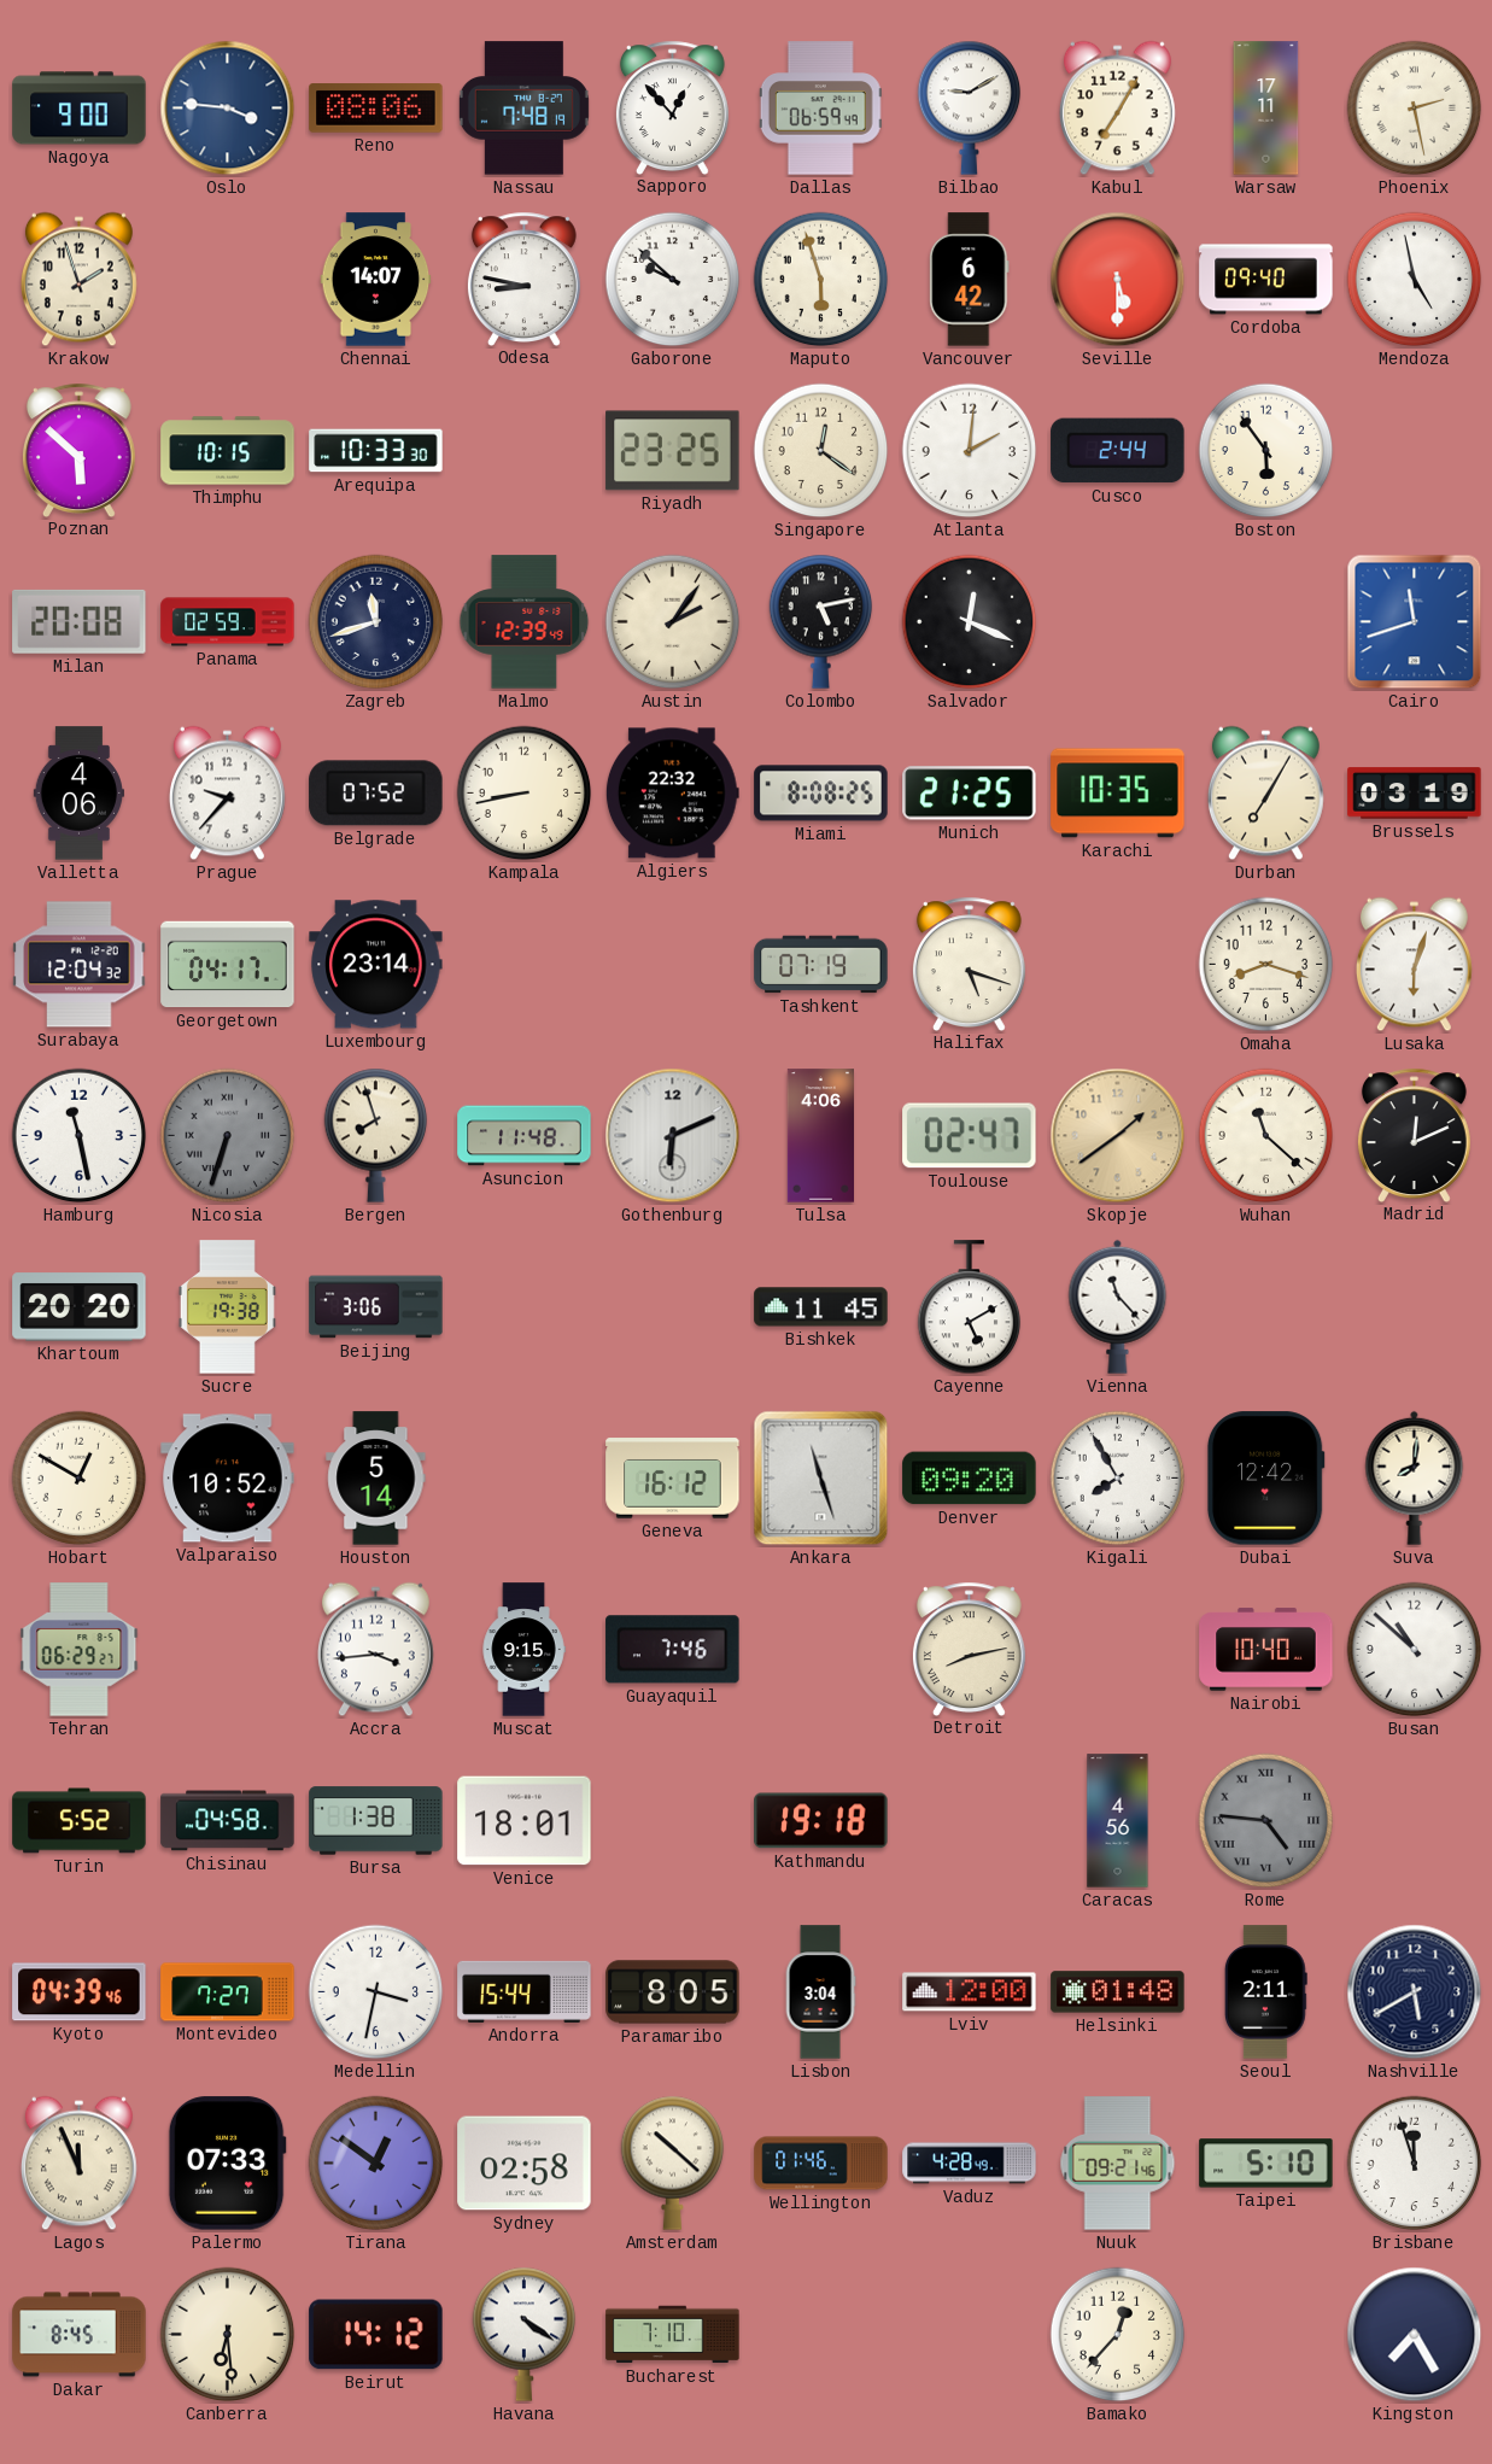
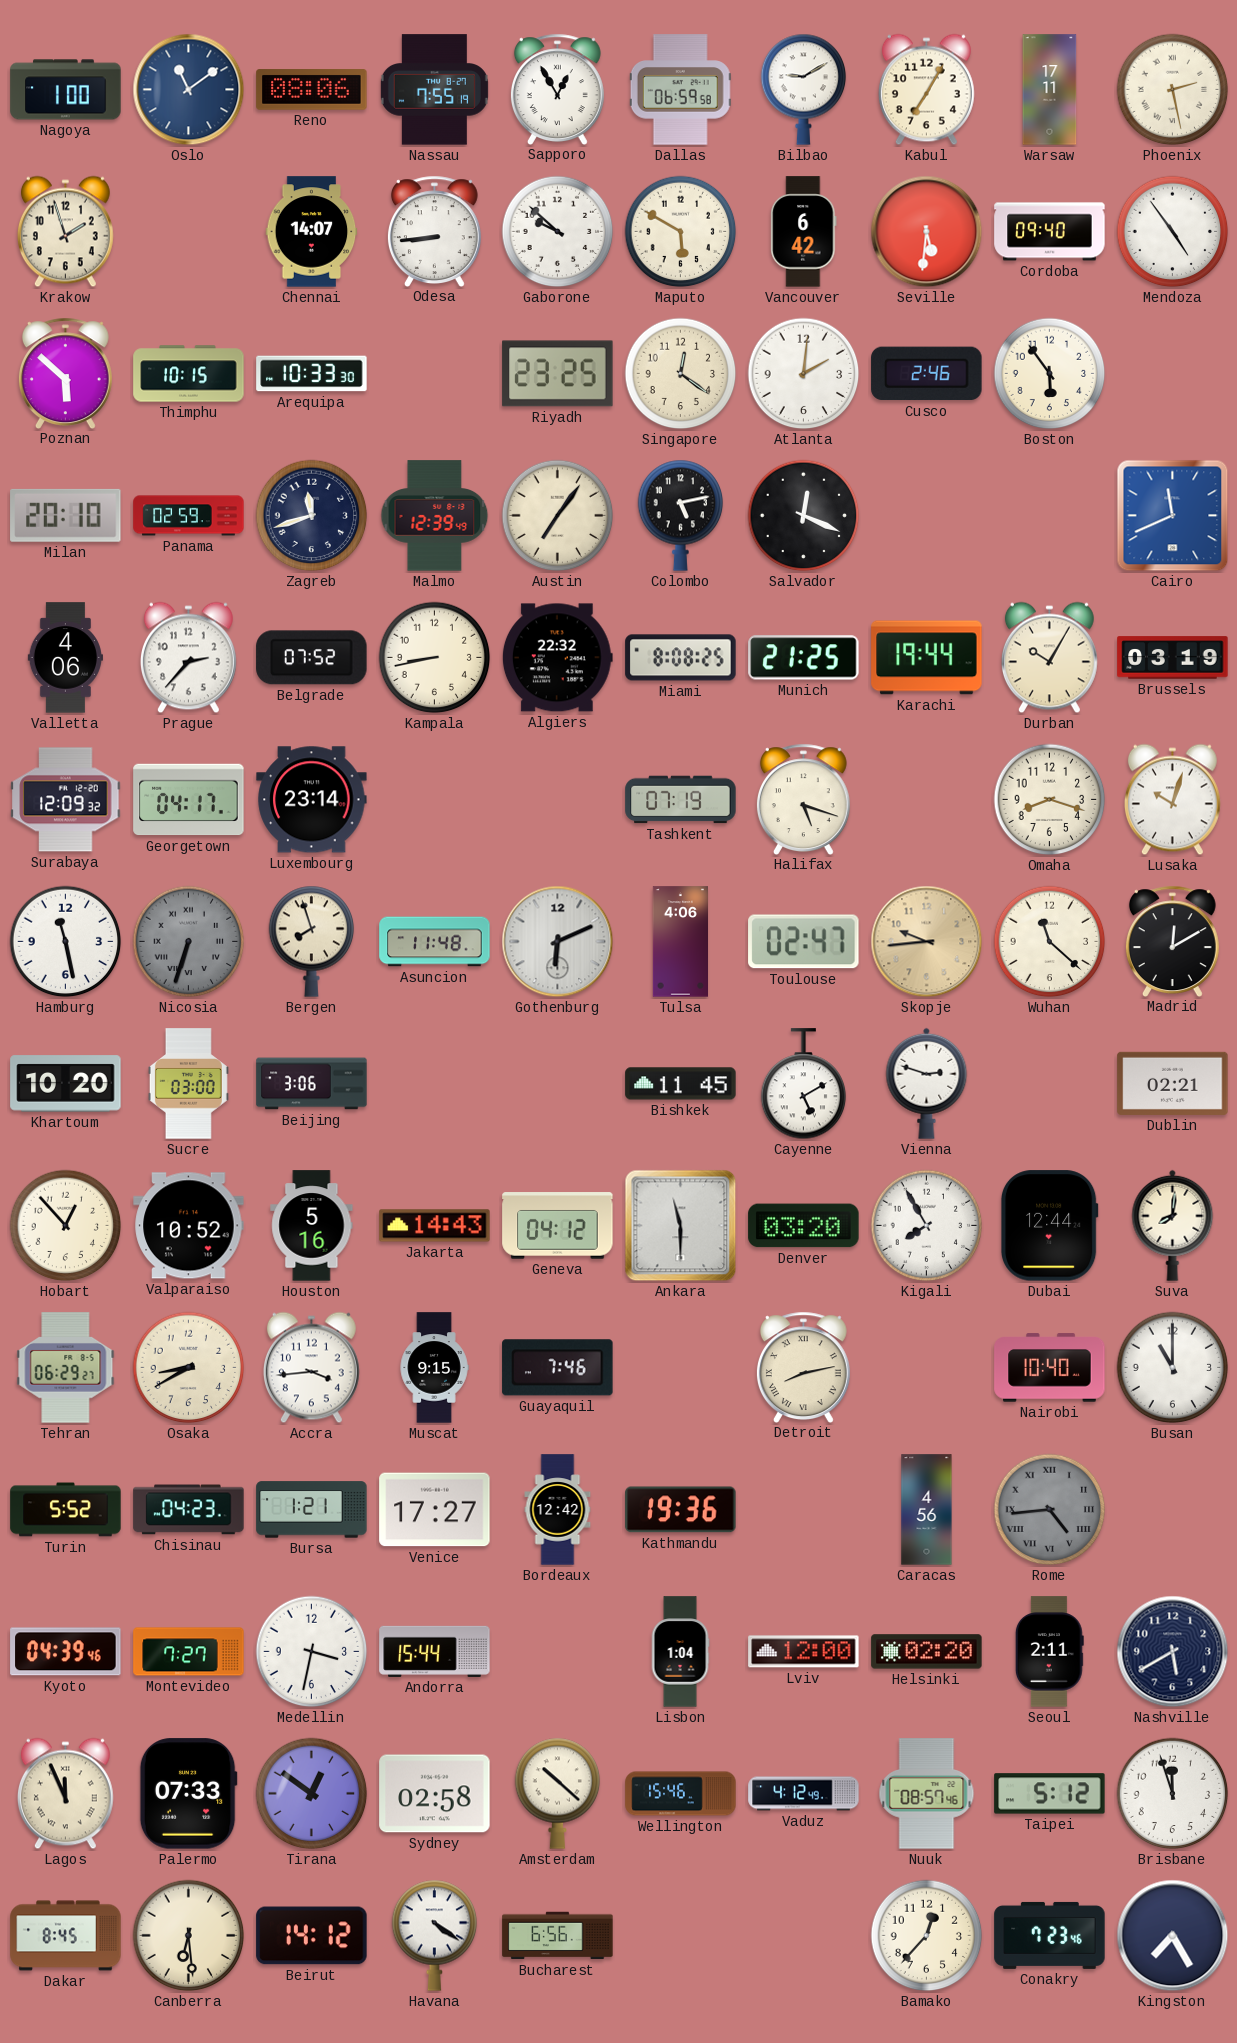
Nagoya: 9:00 -> 1:00
Oslo: 3:46 -> 11:09
Nassau: 7:48 -> 7:55
Sapporo: 12:53 -> 12:55
Dallas: 06:59:49 -> 06:59:58
Odesa: 8:47 -> 8:44
Maputo: 5:57 -> 5:50
Seville: 5:30 -> 5:31
Mendoza: 4:58 -> 4:54
Cusco: 2:44 -> 2:46
Milan: 20:08 -> 20:10
Austin: 2:06 -> 7:06
Cairo: 11:42 -> 11:41
Prague: 9:37 -> 2:37
Karachi: 10:35 -> 19:44
Durban: 7:05 -> 10:05
Surabaya: 12:04 -> 12:09
Lusaka: 6:03 -> 10:03
Skopje: 1:39 -> 9:44
Madrid: 12:11 -> 12:10
Khartoum: 20:20 -> 10:20
Sucre: 19:38 -> 03:00
Vienna: 11:23 -> 2:48
Dublin: none -> 02:21
Hobart: 12:50 -> 12:53
Houston: 5:14 -> 5:16
Jakarta: none -> 14:43
Geneva: 16:12 -> 04:12
Ankara: 11:27 -> 11:30
Denver: 09:20 -> 03:20
Dubai: 12:42 -> 12:44
Osaka: none -> 8:40
Busan: 10:52 -> 11:00
Chisinau: 04:58 -> 04:23
Bursa: 1:38 -> 1:21
Venice: 18:01 -> 17:27
Bordeaux: none -> 12:42
Kathmandu: 19:18 -> 19:36
Rome: 4:46 -> 4:44
Paramaribo: 8:05 -> none
Lisbon: 3:04 -> 1:04
Helsinki: 01:48 -> 02:20
Wellington: 01:46 -> 15:46
Vaduz: 4:28 -> 4:12
Nuuk: 09:21 -> 08:57
Taipei: 5:10 -> 5:12
Bucharest: 7:10 -> 6:56
Conakry: none -> 7:23
